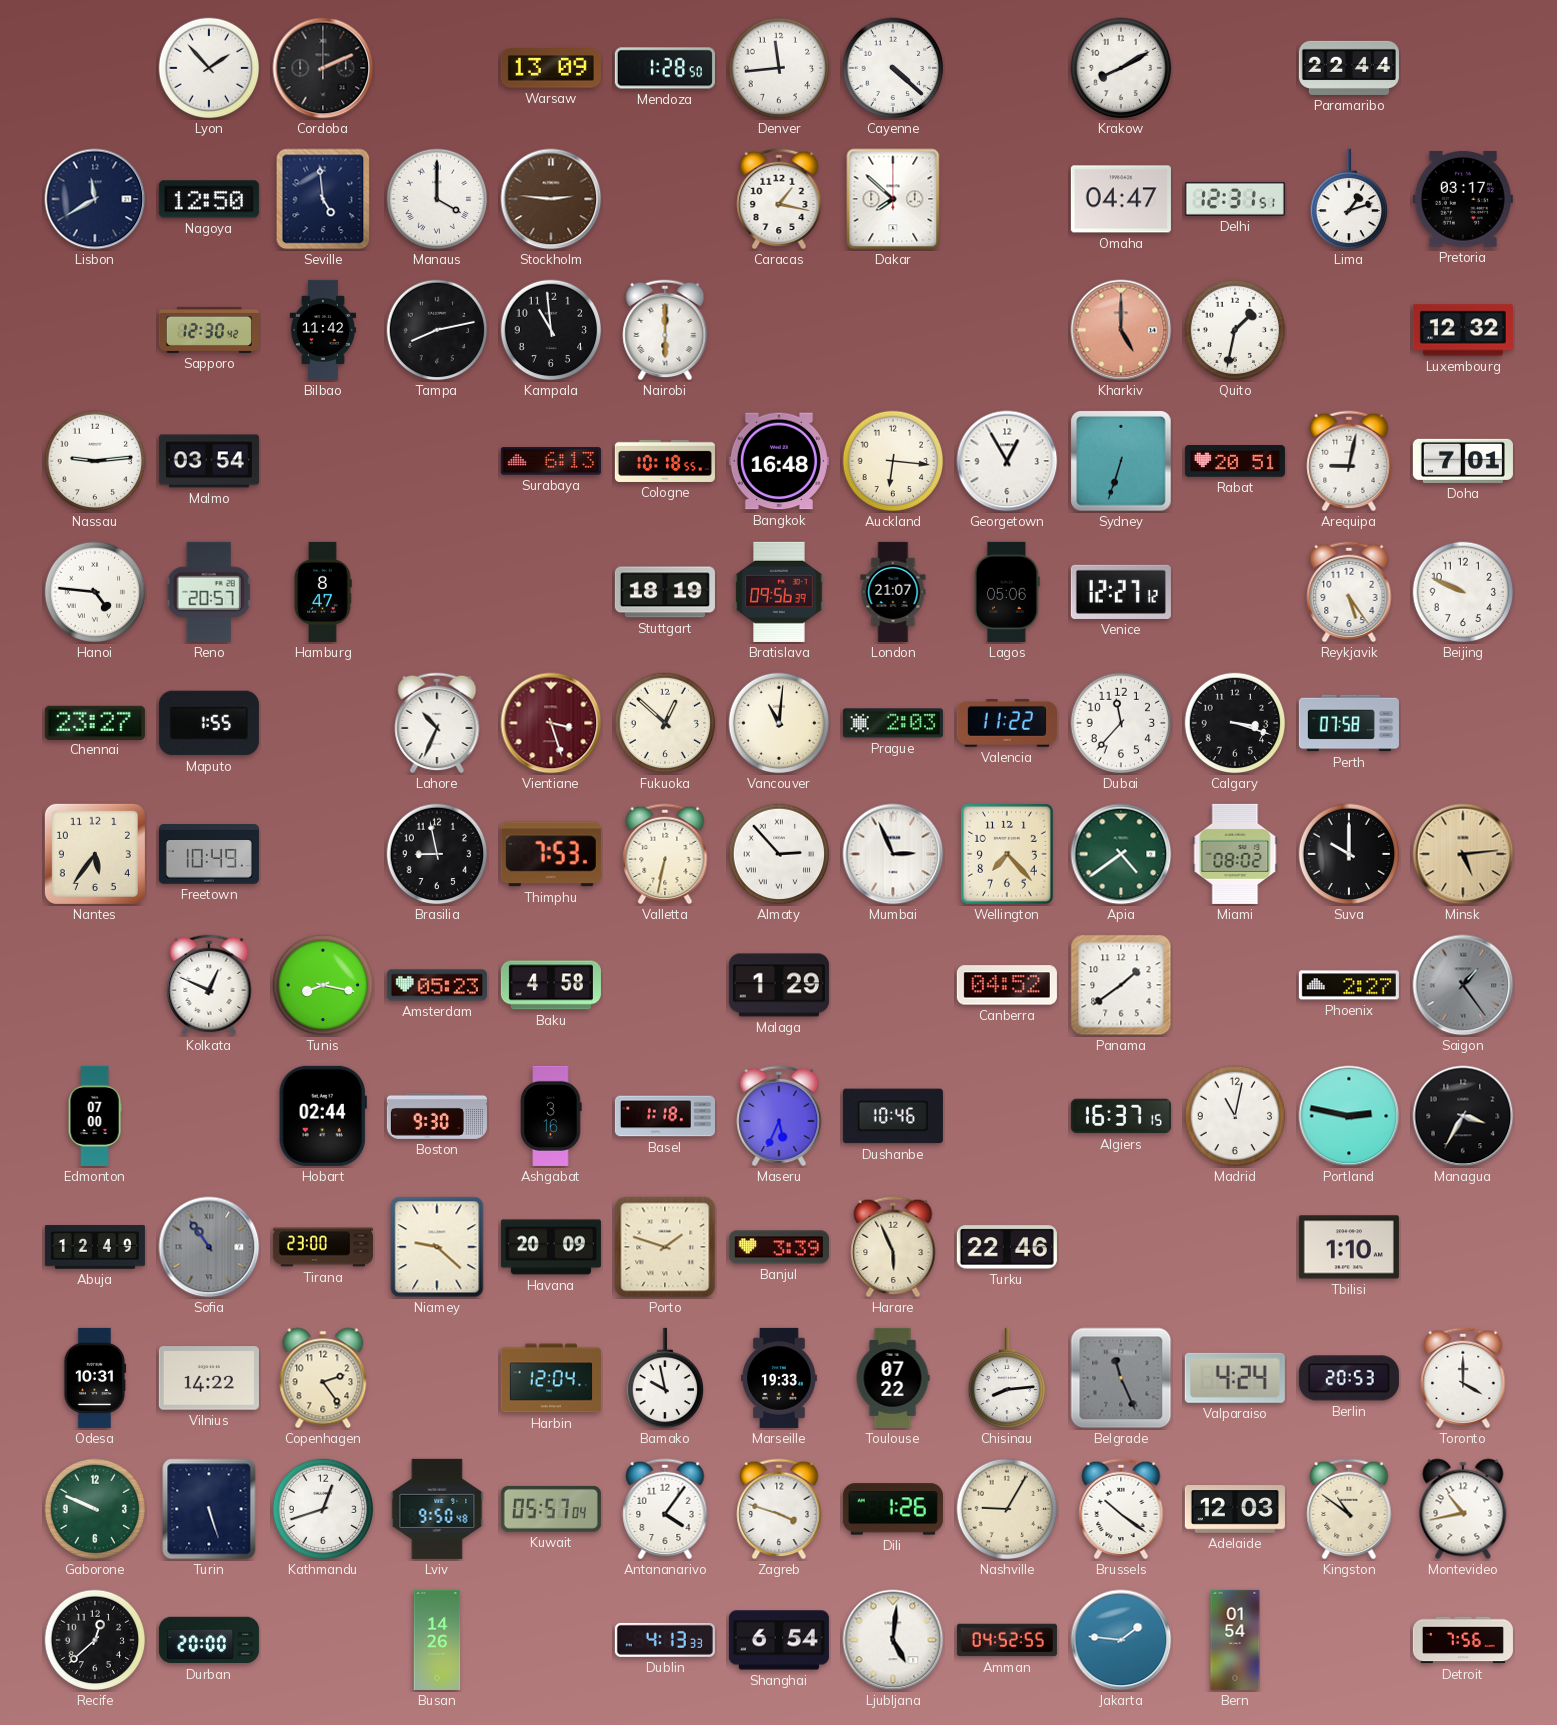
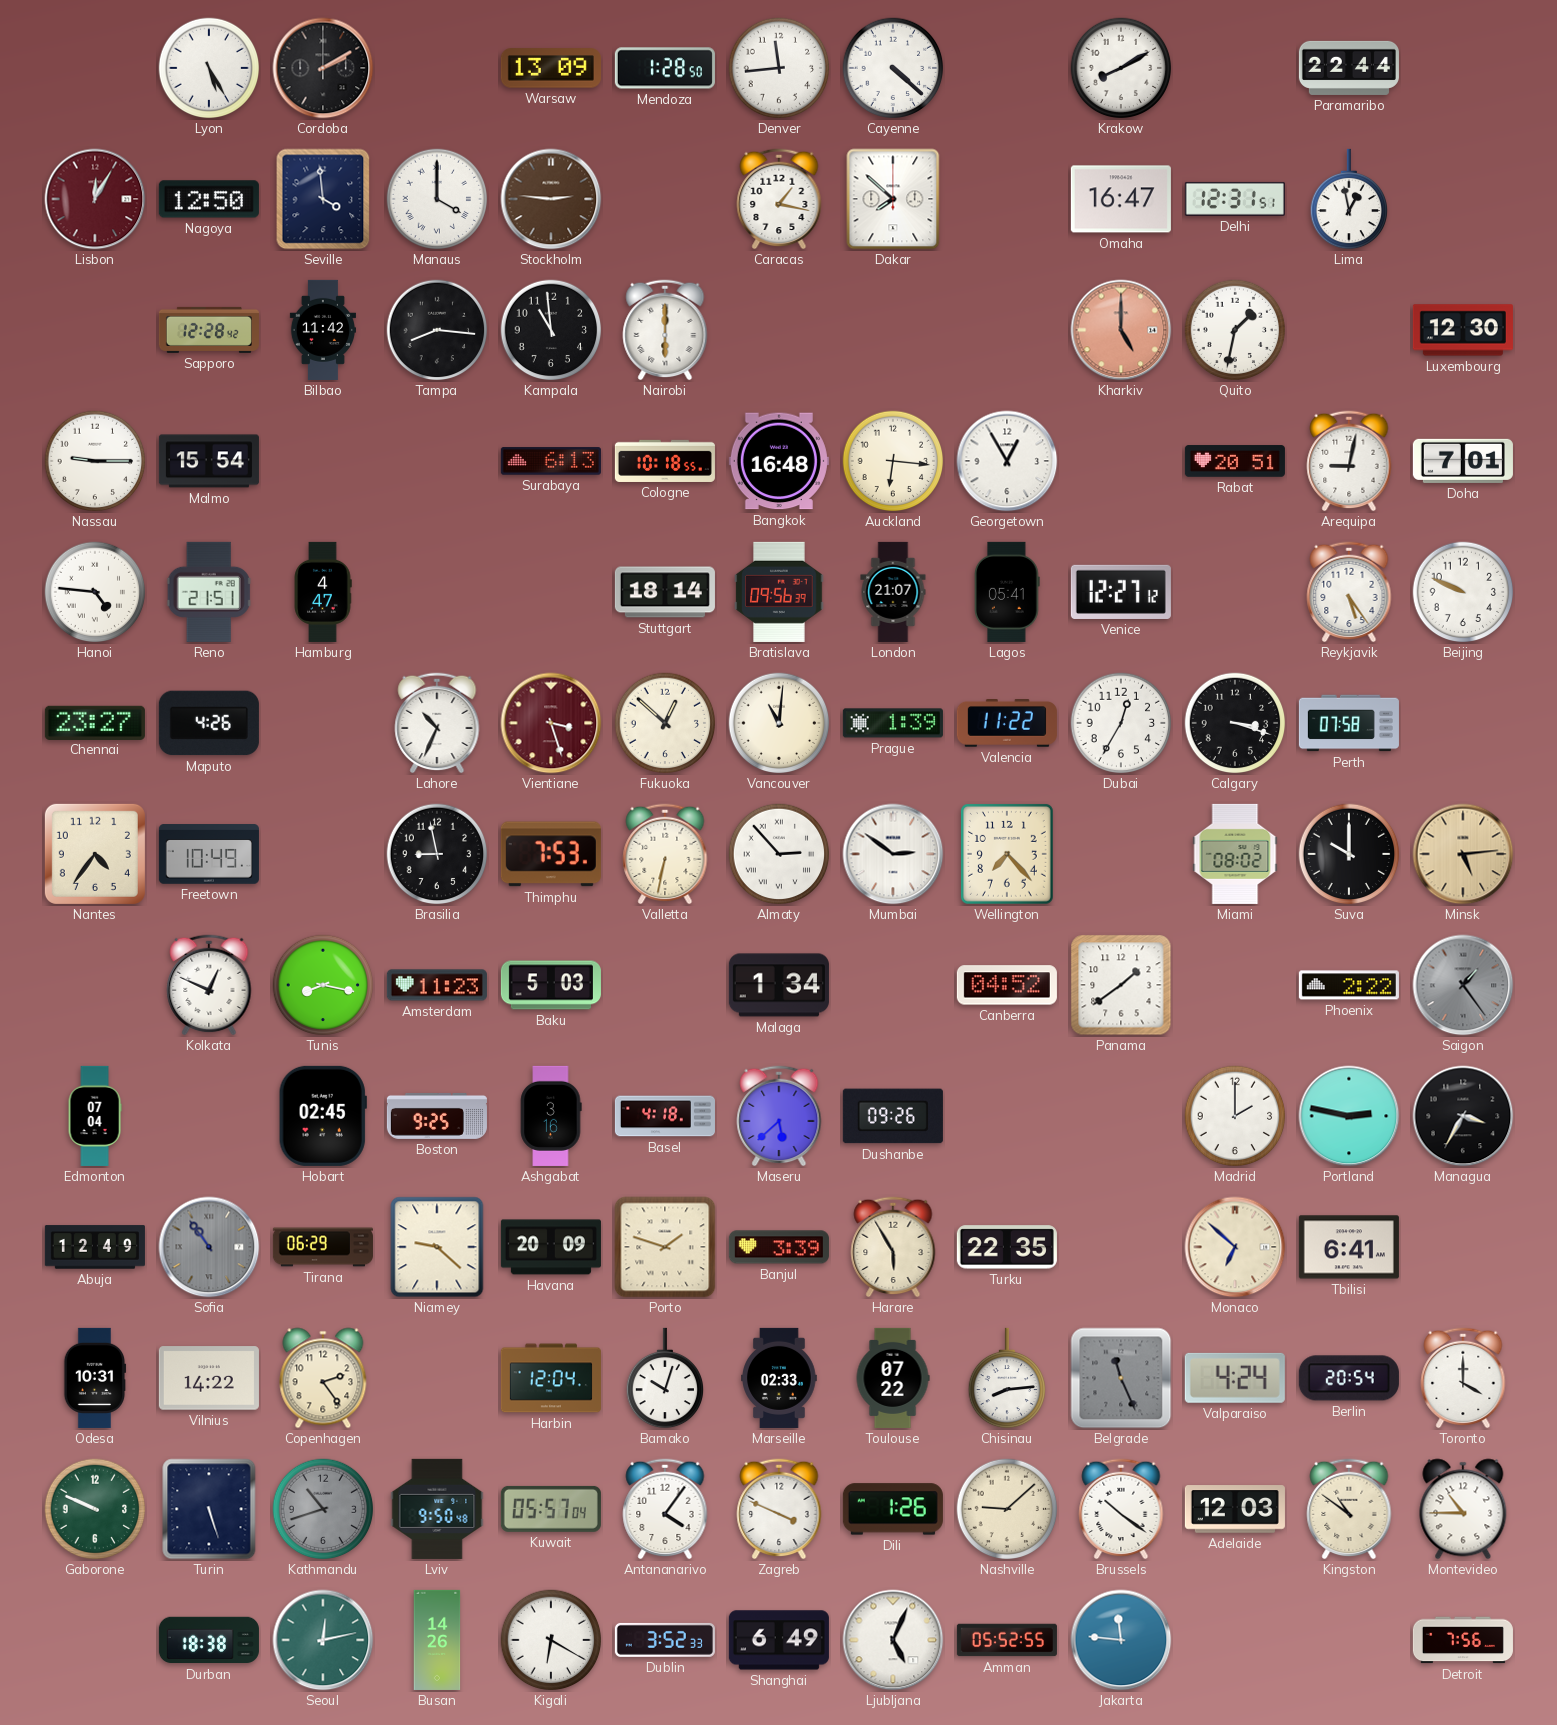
Lyon: 1:53 -> 5:25
Cordoba: 2:11 -> 2:10
Lisbon: 11:40 -> 12:05
Lisbon dial: navy -> burgundy
Seville: 4:59 -> 3:59
Omaha: 04:47 -> 16:47
Lima: 1:12 -> 12:58
Pretoria: 03:17 -> none
Sapporo: 12:30 -> 12:28
Tampa: 8:13 -> 8:16
Luxembourg: 12:32 -> 12:30
Nassau: 9:14 -> 9:15
Malmo: 03:54 -> 15:54
Sydney: 6:33 -> none
Reno: 20:57 -> 21:51
Hamburg: 8:47 -> 4:47
Stuttgart: 18:19 -> 18:14
Lagos: 05:06 -> 05:41
Maputo: 1:55 -> 4:26
Prague: 2:03 -> 1:39
Dubai: 11:37 -> 12:35
Nantes: 5:36 -> 4:36
Mumbai: 2:56 -> 2:51
Apia: 4:39 -> none
Amsterdam: 05:23 -> 11:23
Baku: 4:58 -> 5:03
Malaga: 1:29 -> 1:34
Phoenix: 2:27 -> 2:22
Edmonton: 07:00 -> 07:04
Hobart: 02:44 -> 02:45
Boston: 9:30 -> 9:25
Basel: 1:18 -> 4:18
Maseru: 5:34 -> 5:38
Dushanbe: 10:46 -> 09:26
Algiers: 16:37 -> none
Madrid: 11:02 -> 2:00
Tirana: 23:00 -> 06:29
Harare: 5:56 -> 5:55
Turku: 22:46 -> 22:35
Monaco: none -> 6:52
Tbilisi: 1:10 -> 6:41
Bamako: 9:58 -> 10:03
Marseille: 19:33 -> 02:33
Berlin: 20:53 -> 20:54
Kathmandu: 12:42 -> 10:42
Kathmandu dial: white -> grey
Zagreb: 3:48 -> 3:49
Nashville: 9:05 -> 9:08
Montevideo: 10:43 -> 10:45
Recife: 12:38 -> none
Durban: 20:00 -> 18:38
Seoul: none -> 12:13
Kigali: none -> 6:20
Dublin: 4:13 -> 3:52
Shanghai: 6:54 -> 6:49
Ljubljana: 5:01 -> 5:04
Amman: 04:52 -> 05:52
Jakarta: 1:46 -> 11:46
Bern: 01:54 -> none
